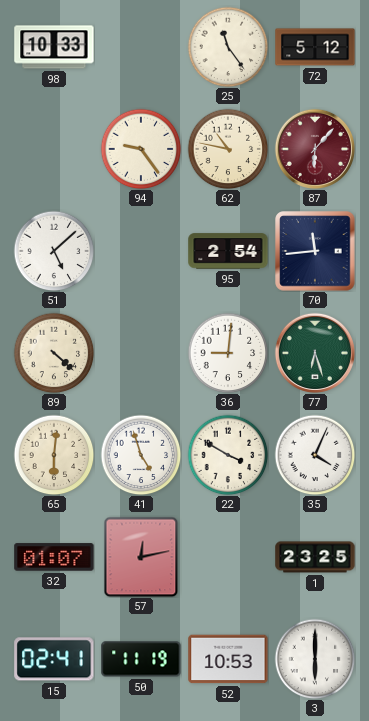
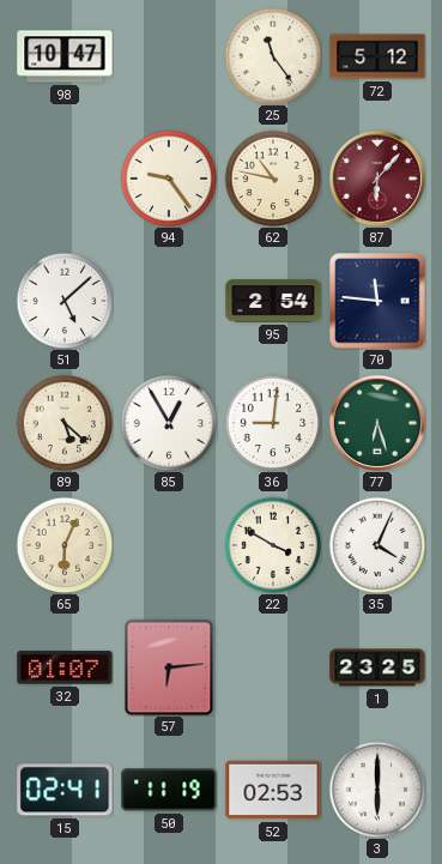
98: 10:33 -> 10:47
70: 11:44 -> 11:46
89: 4:22 -> 5:22
85: none -> 12:55
65: 6:01 -> 6:04
41: 4:57 -> none
57: 12:13 -> 6:14
52: 10:53 -> 02:53
